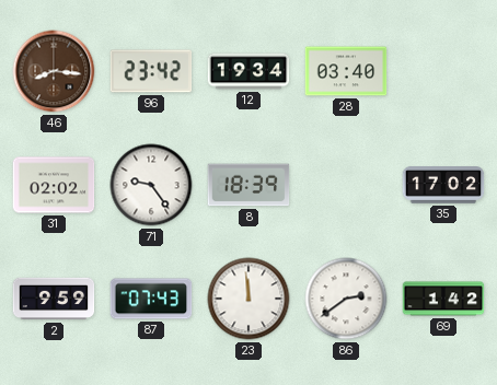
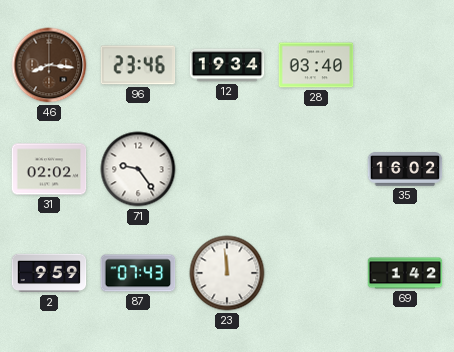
96: 23:42 -> 23:46
8: 18:39 -> none
35: 17:02 -> 16:02
86: 2:39 -> none
